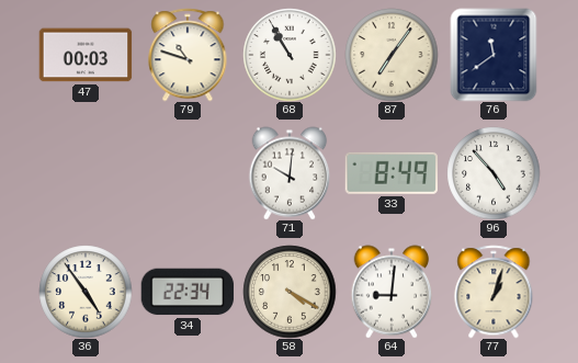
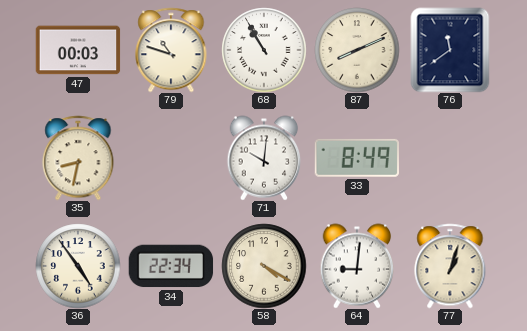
87: 7:06 -> 8:11
35: none -> 8:32
96: 4:53 -> none
